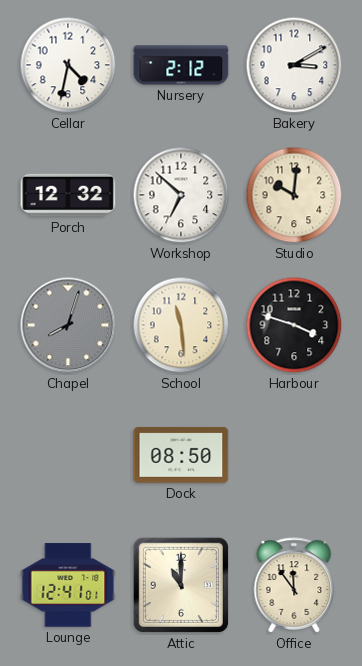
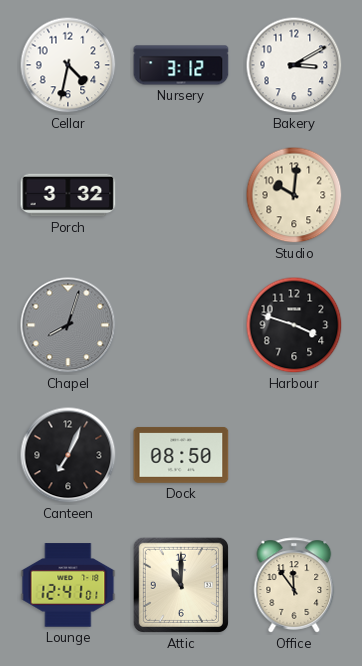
Nursery: 2:12 -> 3:12
Porch: 12:32 -> 3:32
Workshop: 6:52 -> none
School: 11:29 -> none
Canteen: none -> 7:04
